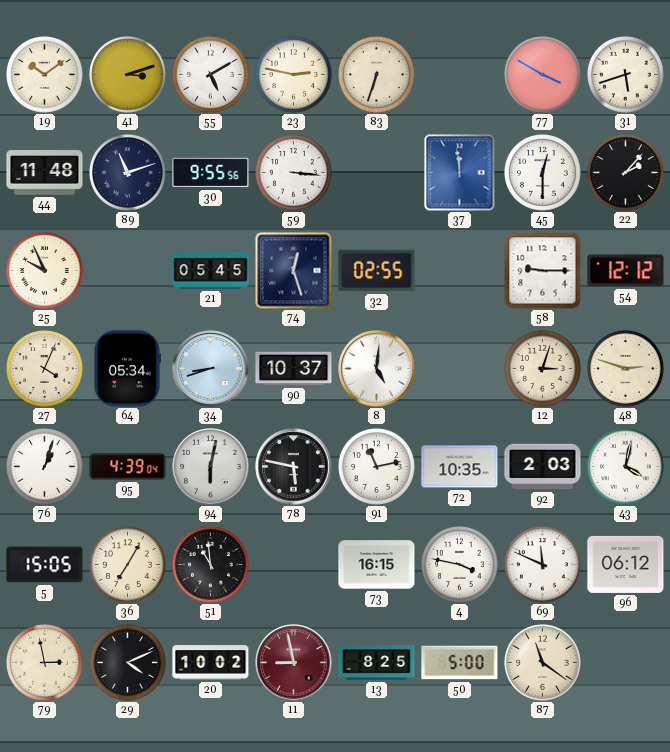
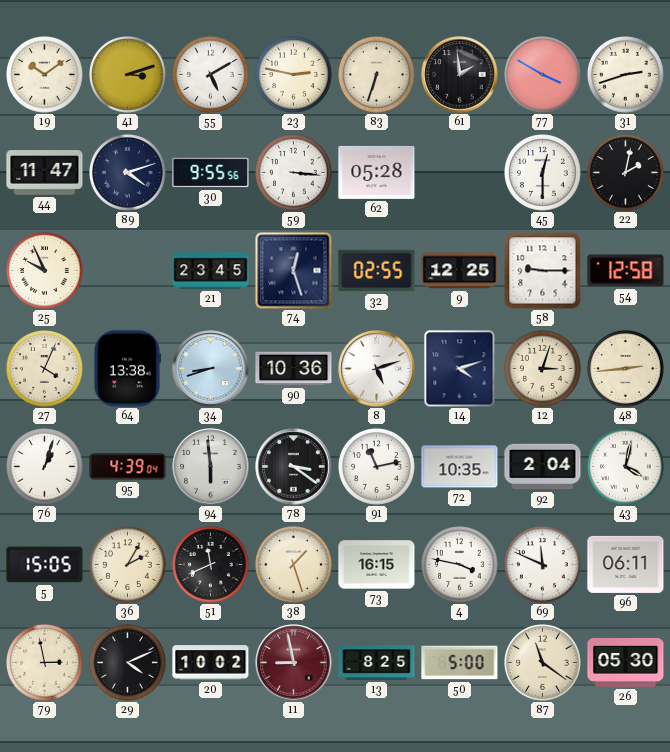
61: none -> 1:59
31: 5:42 -> 2:42
44: 11:48 -> 11:47
89: 11:12 -> 4:12
62: none -> 05:28
37: 11:59 -> none
22: 2:07 -> 2:02
21: 05:45 -> 23:45
9: none -> 12:25
54: 12:12 -> 12:58
64: 05:34 -> 13:38
90: 10:37 -> 10:36
8: 5:01 -> 5:12
14: none -> 4:12
48: 2:48 -> 2:44
94: 6:02 -> 5:59
78: 5:47 -> 3:21
92: 2:03 -> 2:04
36: 7:05 -> 2:05
51: 10:59 -> 11:41
38: none -> 1:27
96: 06:12 -> 06:11
26: none -> 05:30
